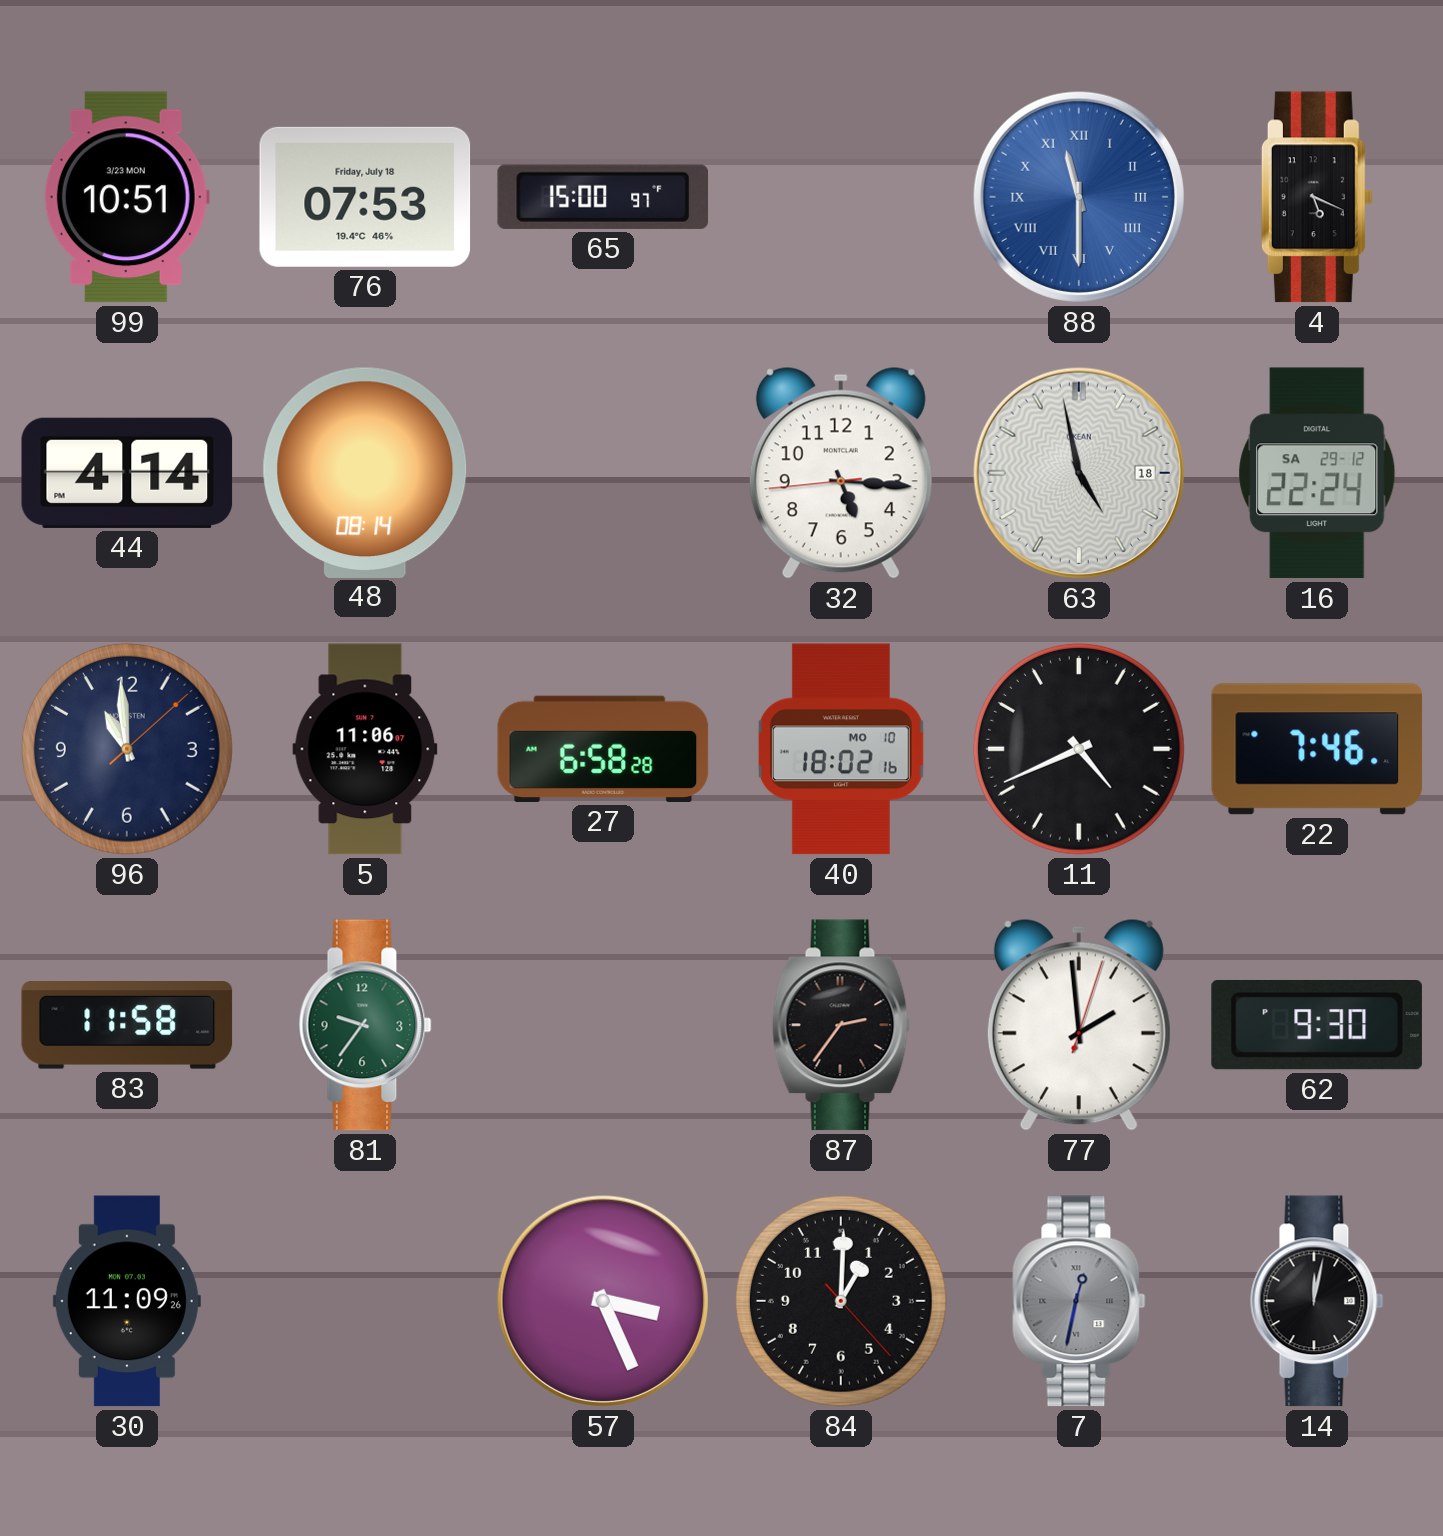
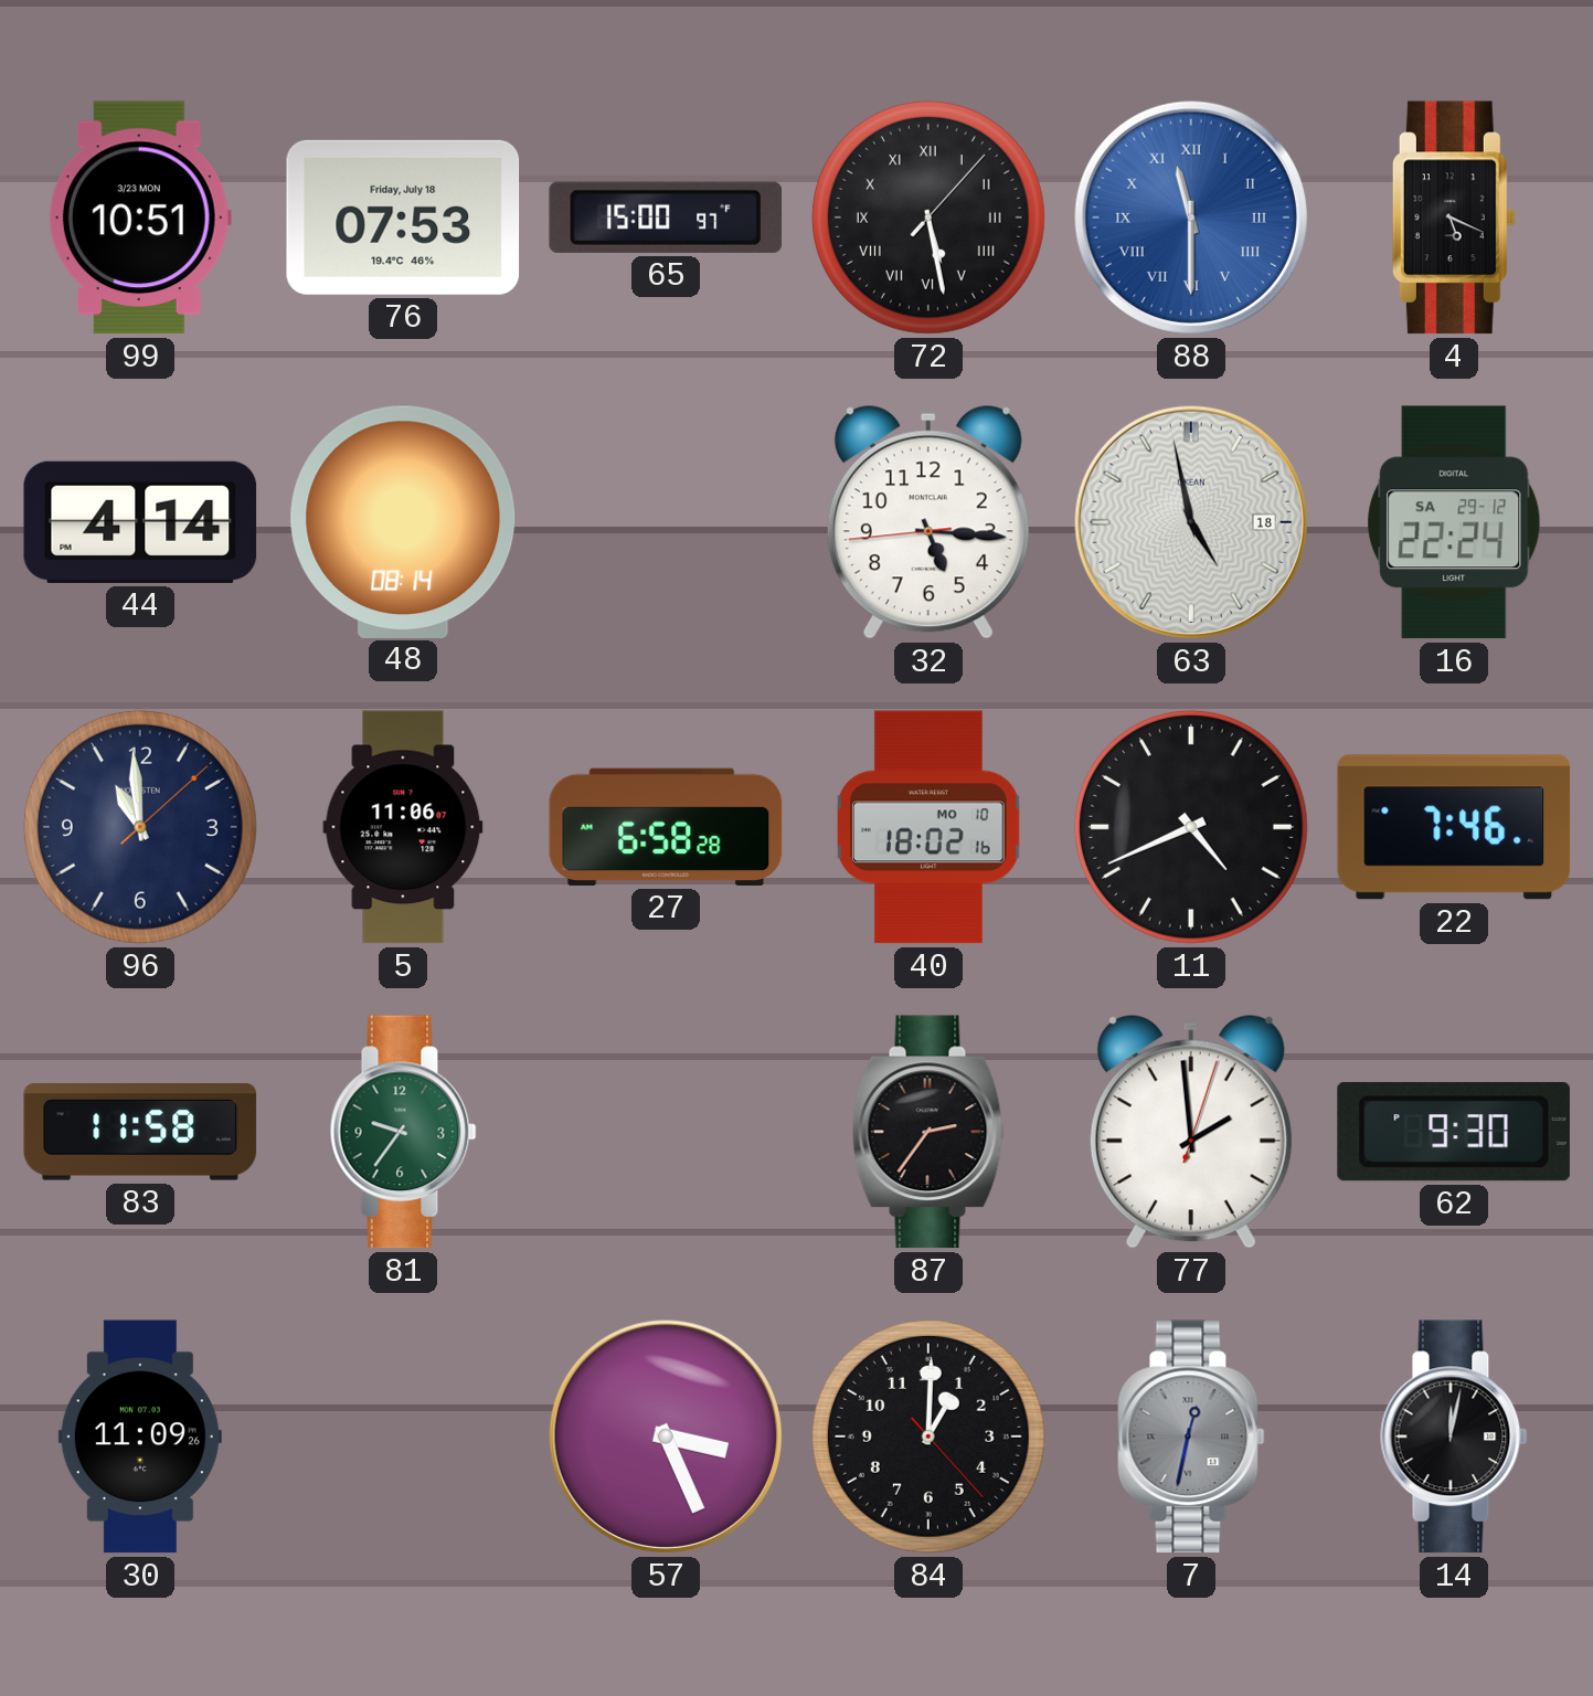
72: none -> 5:28
